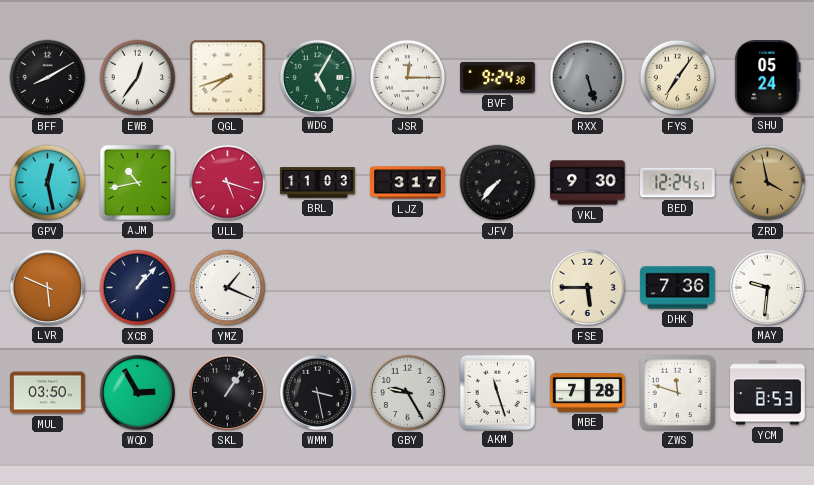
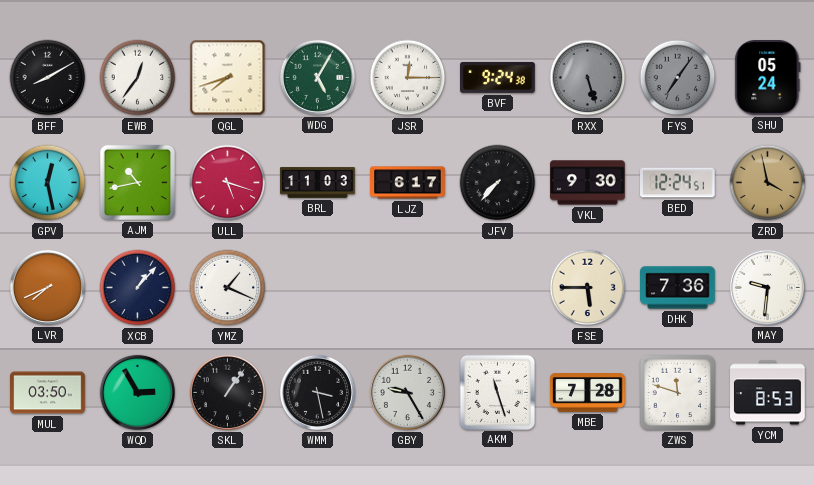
FYS dial: cream -> grey
LJZ: 3:17 -> 6:17
LVR: 5:49 -> 7:41
